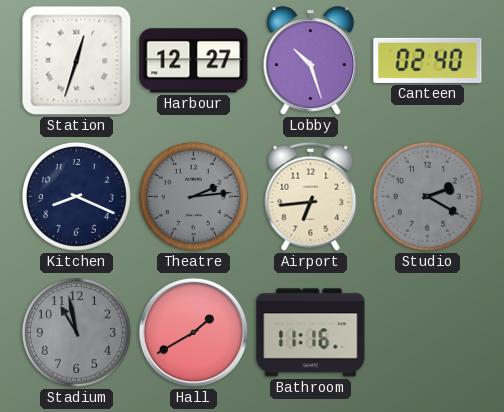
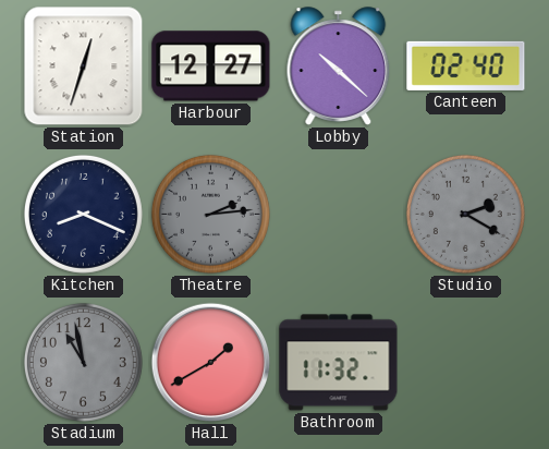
Lobby: 10:27 -> 10:22
Airport: 6:44 -> none
Bathroom: 11:16 -> 11:32
